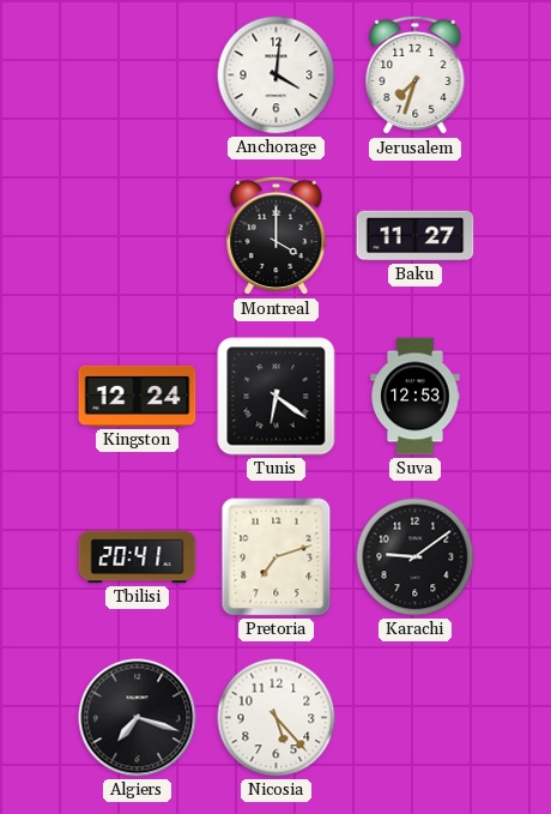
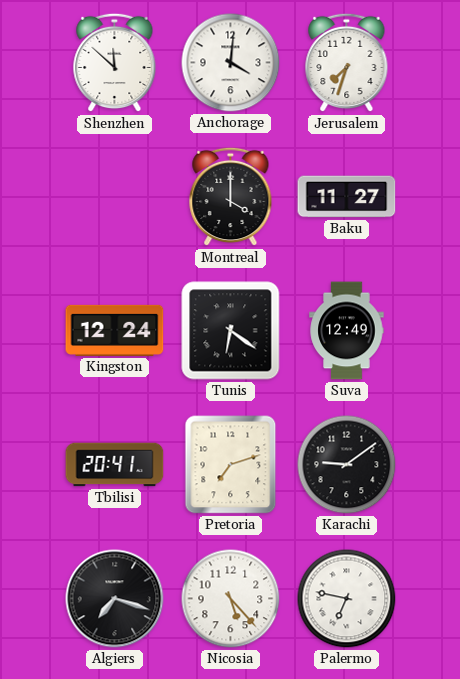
Shenzhen: none -> 11:52
Suva: 12:53 -> 12:49
Palermo: none -> 6:47
